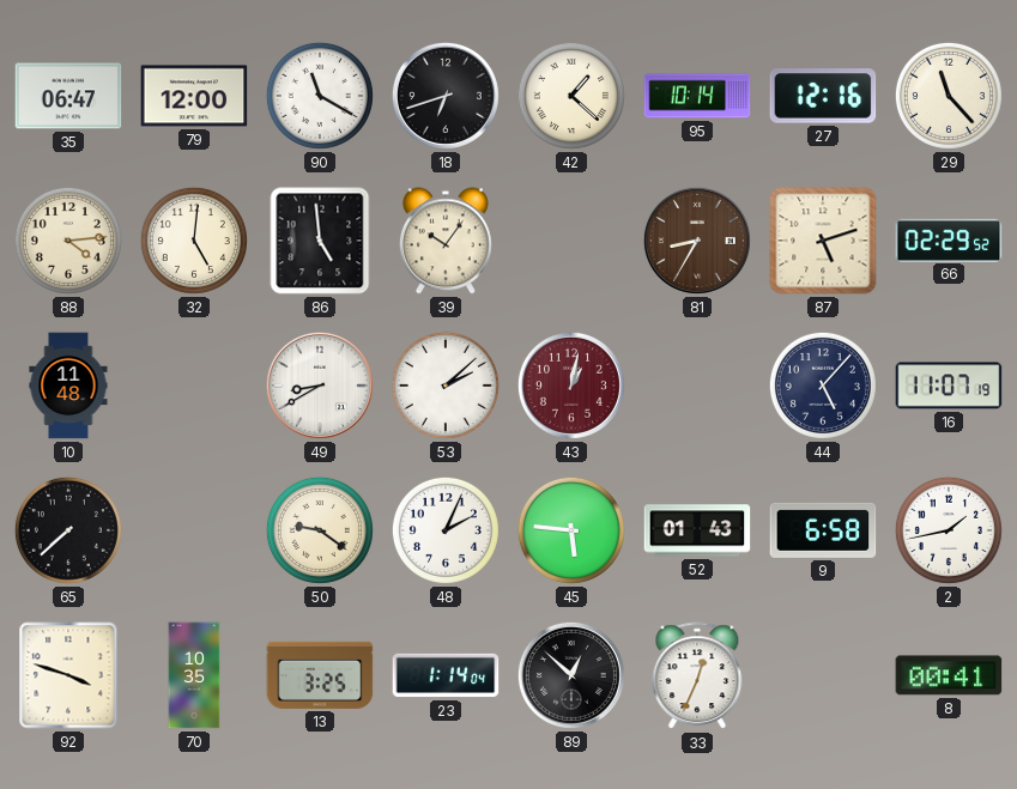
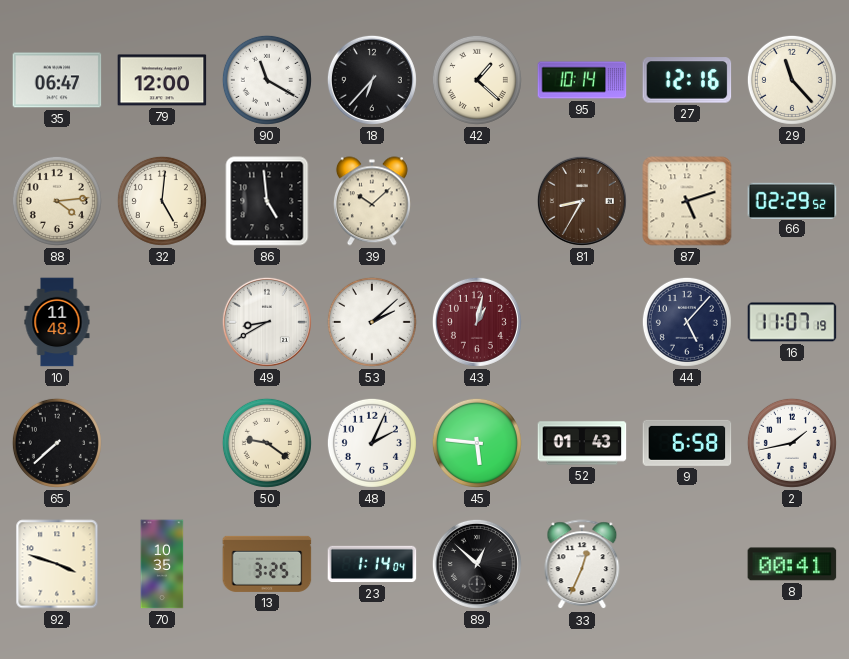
18: 6:42 -> 6:37
39: 10:06 -> 10:08
